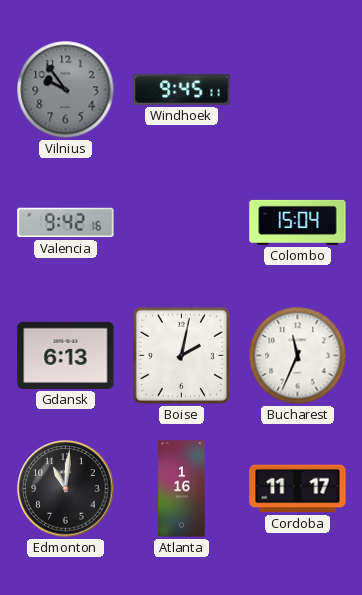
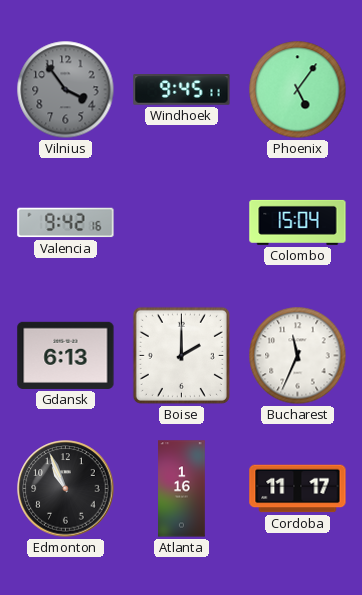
Vilnius: 9:54 -> 3:54
Phoenix: none -> 5:06
Boise: 2:02 -> 2:00
Edmonton: 11:01 -> 10:56
